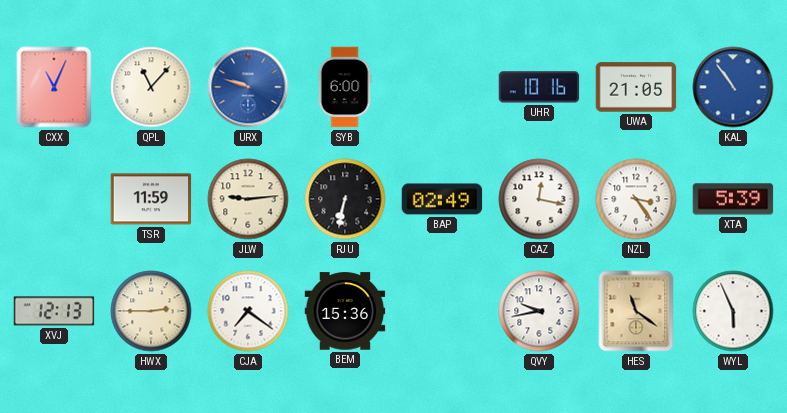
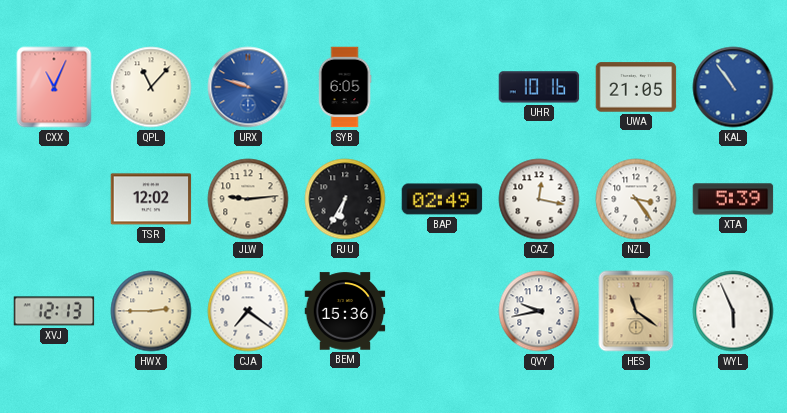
SYB: 6:00 -> 6:05
TSR: 11:59 -> 12:02
RJU: 6:32 -> 6:35
